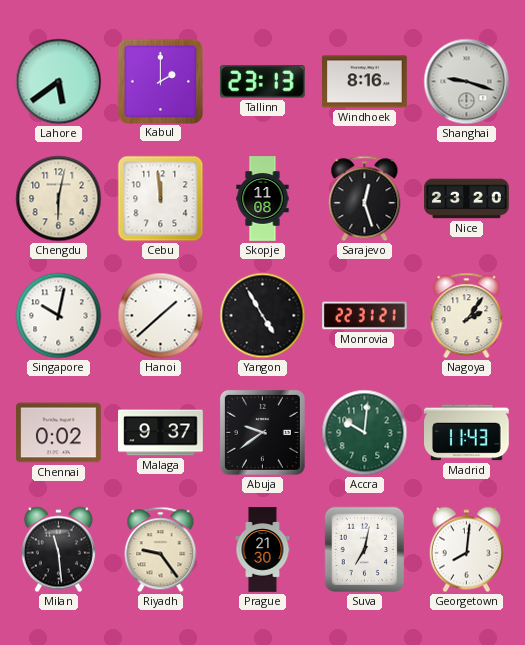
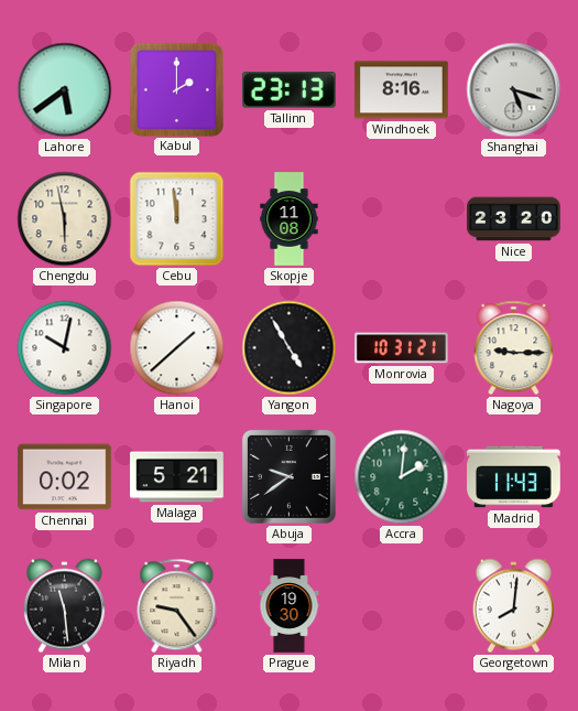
Shanghai: 9:18 -> 5:18
Chengdu: 6:02 -> 5:58
Sarajevo: 12:27 -> none
Monrovia: 22:31 -> 10:31
Nagoya: 2:06 -> 9:15
Malaga: 9:37 -> 5:21
Accra: 10:01 -> 2:01
Prague: 21:30 -> 19:30
Suva: 7:02 -> none
